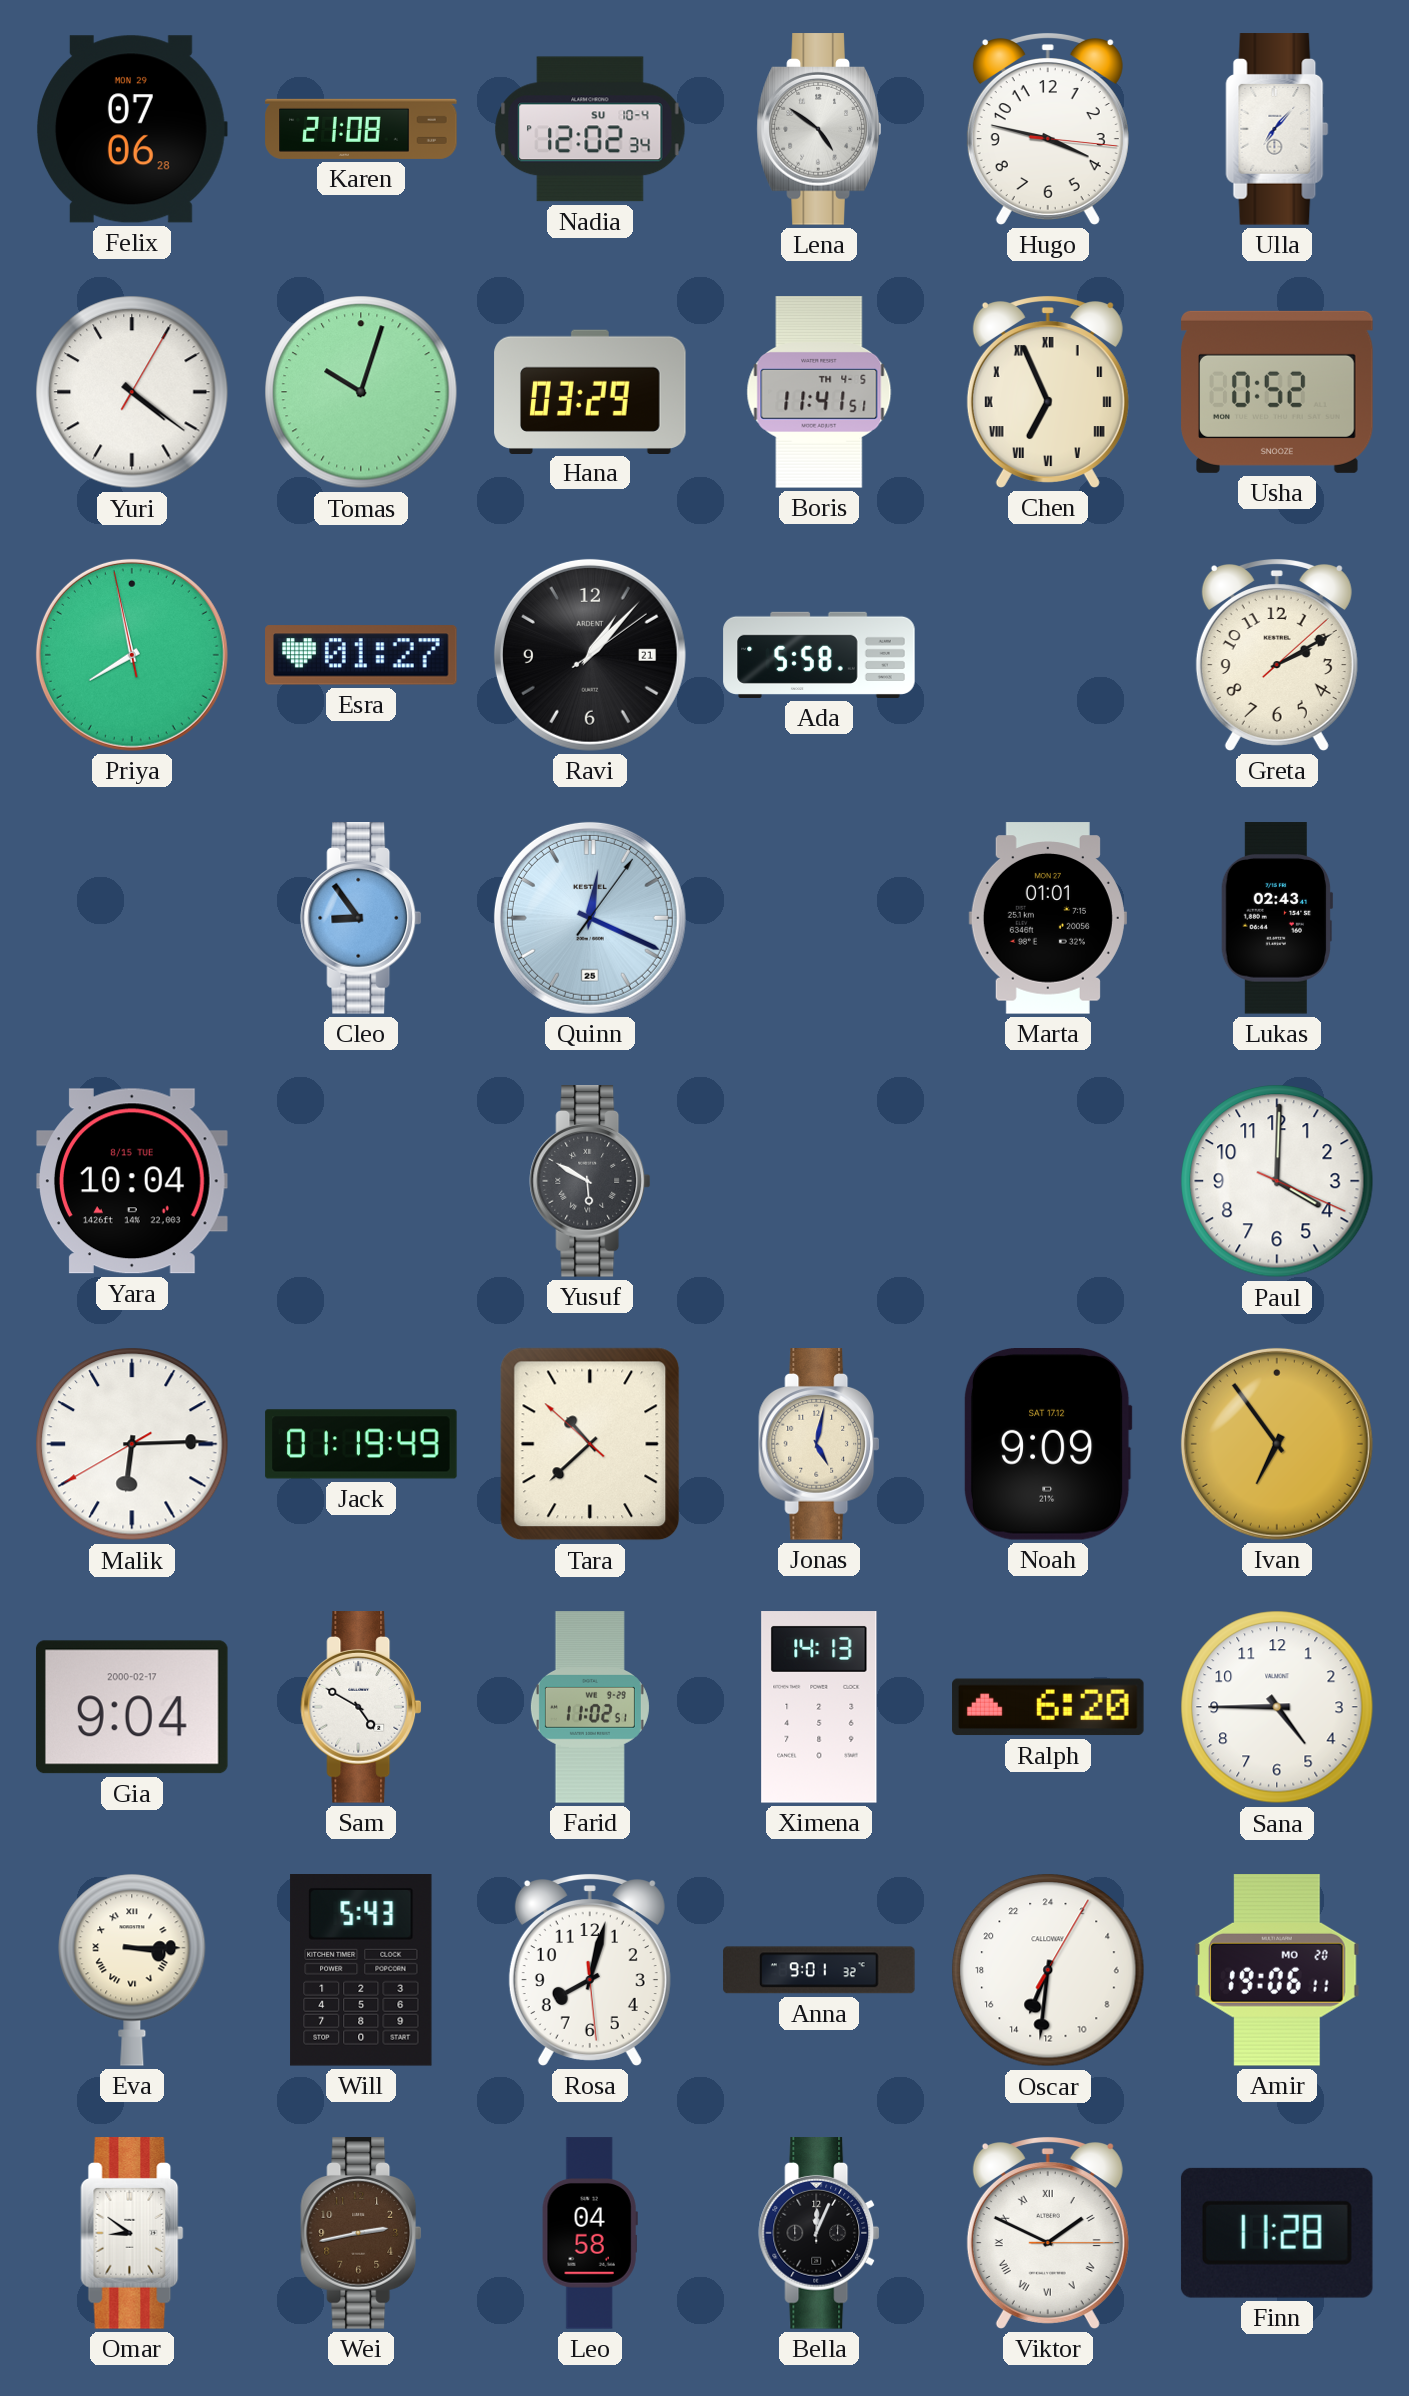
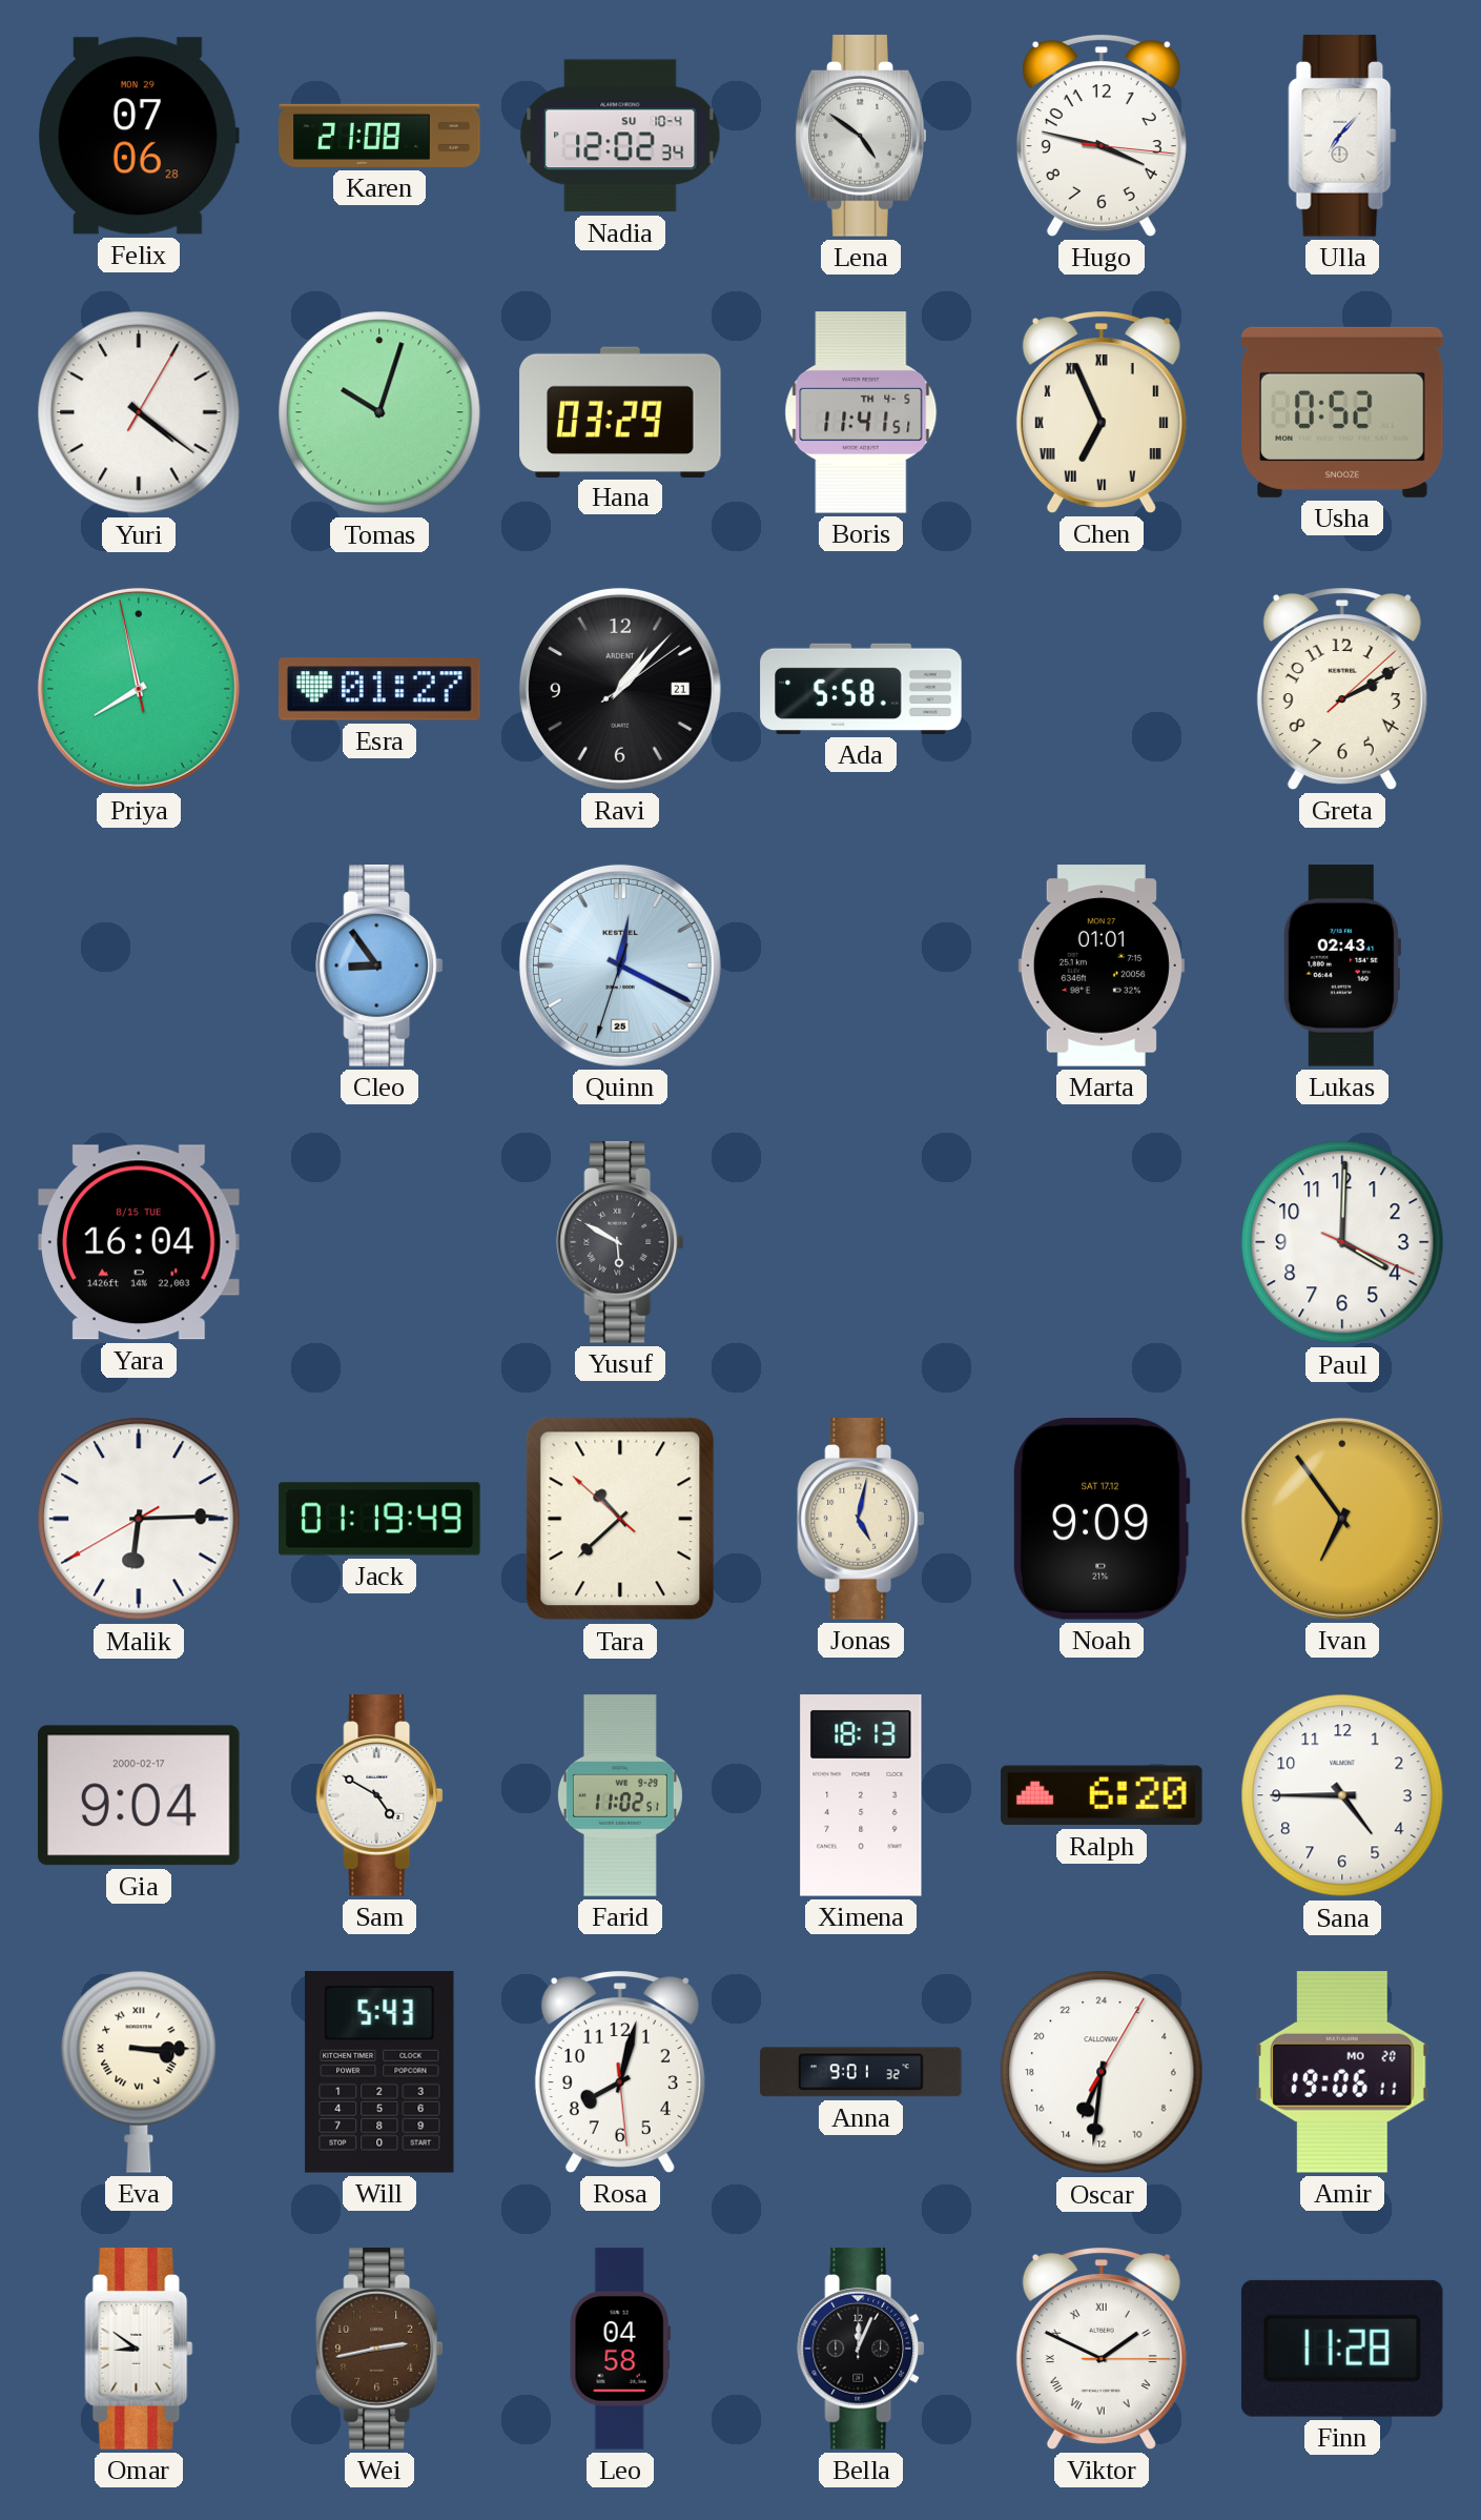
Quinn: 12:19:06 -> 12:19:33
Yara: 10:04 -> 16:04
Ximena: 14:13 -> 18:13
